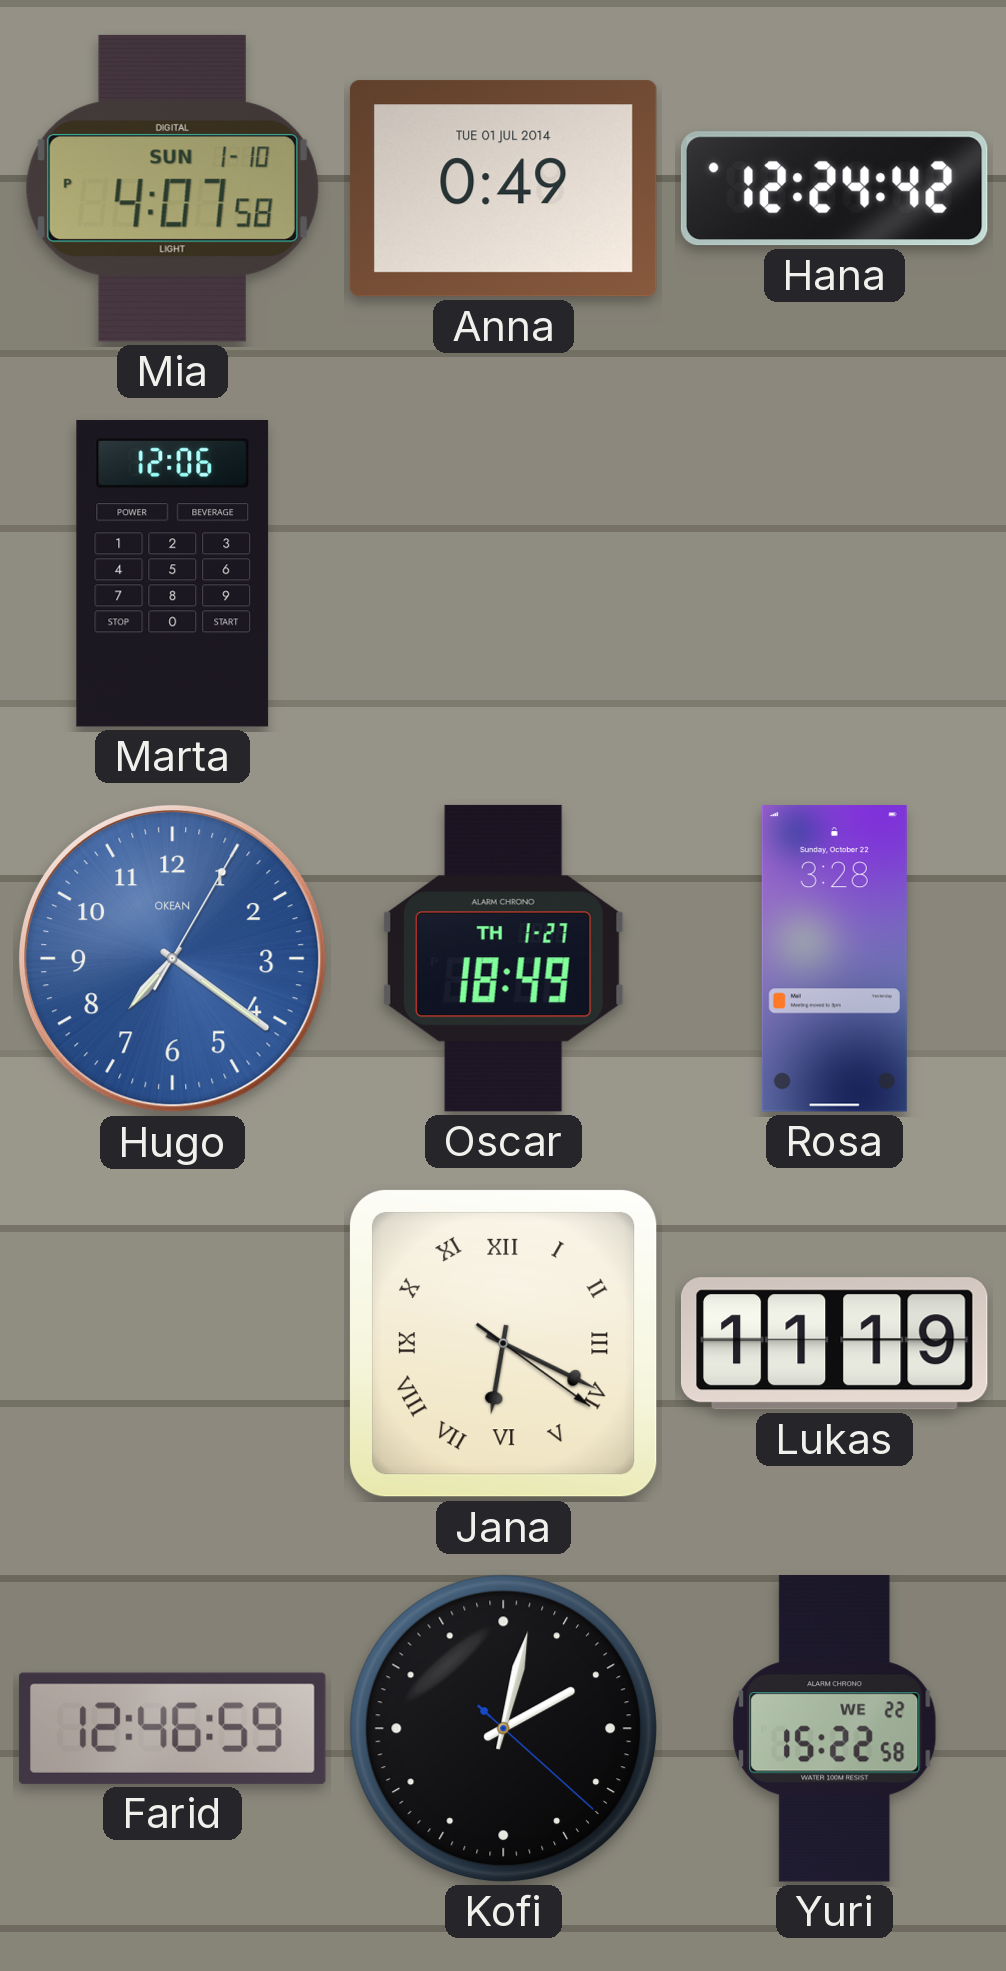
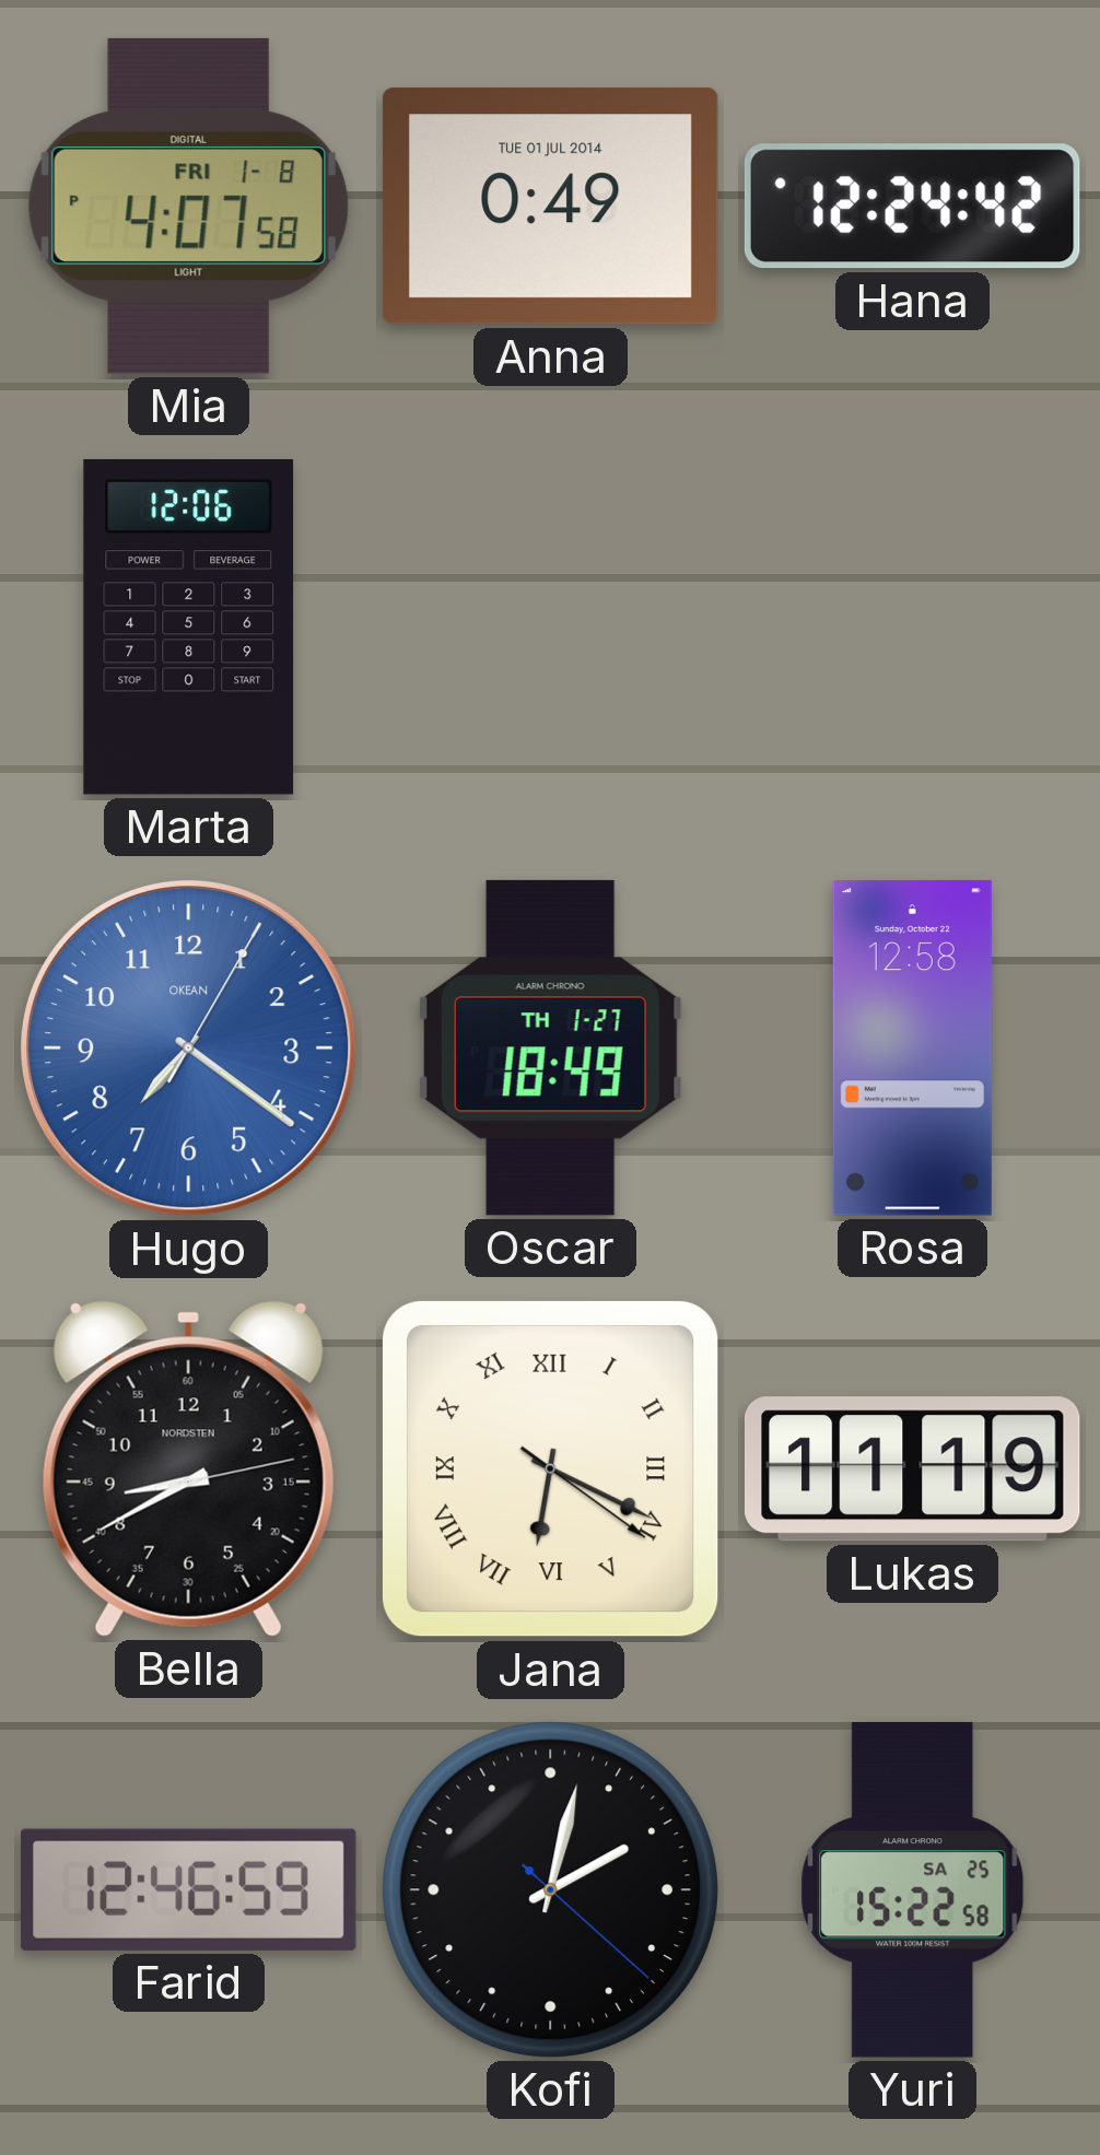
Mia date: SUN 1-10 -> FRI 1-8
Rosa: 3:28 -> 12:58
Bella: none -> 8:40
Yuri date: WE 22 -> SA 25
